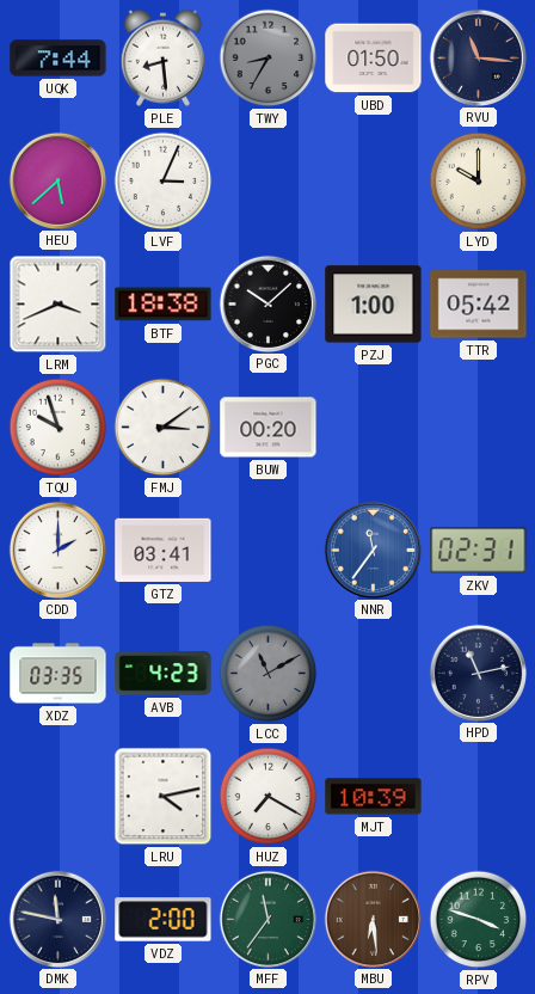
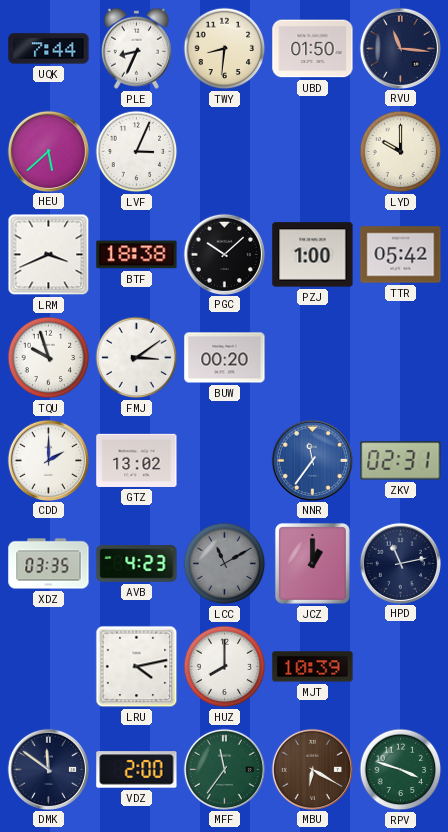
PLE: 8:29 -> 8:34
TWY: 8:35 -> 8:31
TWY dial: grey -> cream
GTZ: 03:41 -> 13:02
JCZ: none -> 1:00
HUZ: 7:20 -> 8:00
DMK: 11:47 -> 11:51
MBU: 6:29 -> 6:20
